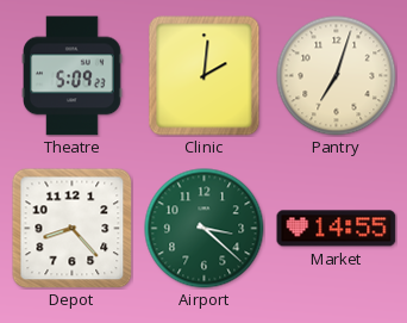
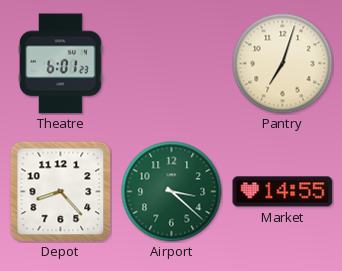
Theatre: 5:09 -> 6:01
Clinic: 2:01 -> none
